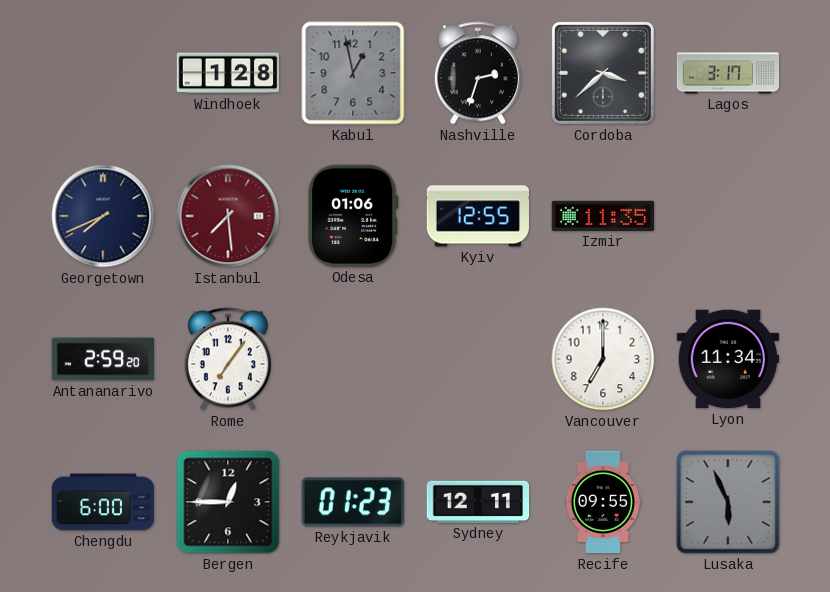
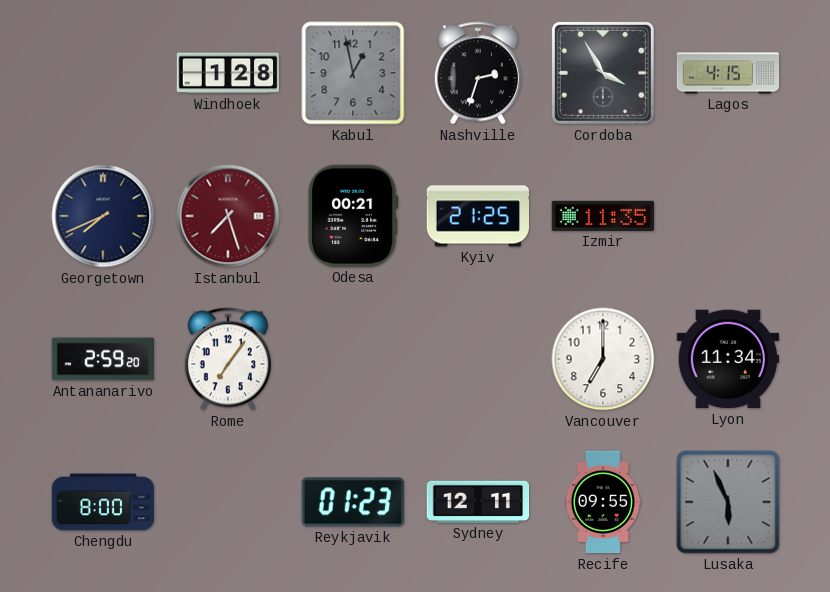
Cordoba: 3:38 -> 3:55
Lagos: 3:17 -> 4:15
Istanbul: 7:29 -> 7:27
Odesa: 01:06 -> 00:21
Kyiv: 12:55 -> 21:25
Chengdu: 6:00 -> 8:00
Bergen: 12:45 -> none
